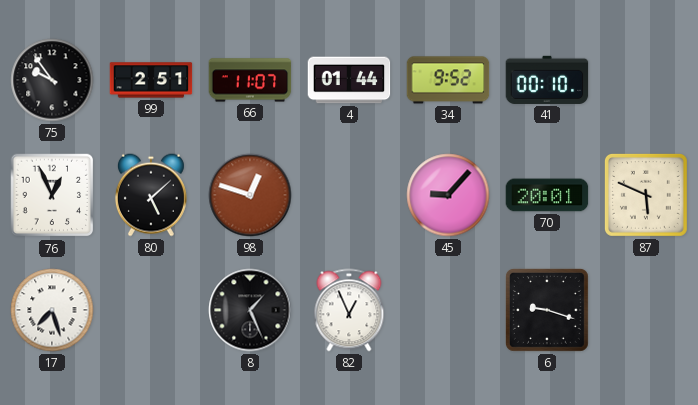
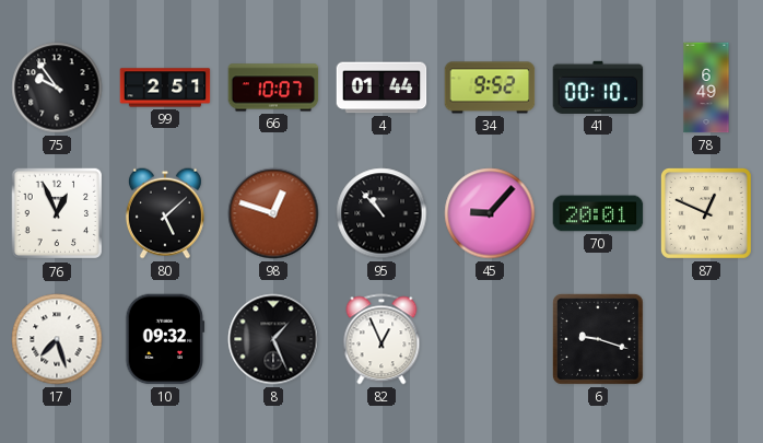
66: 11:07 -> 10:07
78: none -> 6:49
95: none -> 10:53
87: 5:49 -> 12:49
10: none -> 09:32
